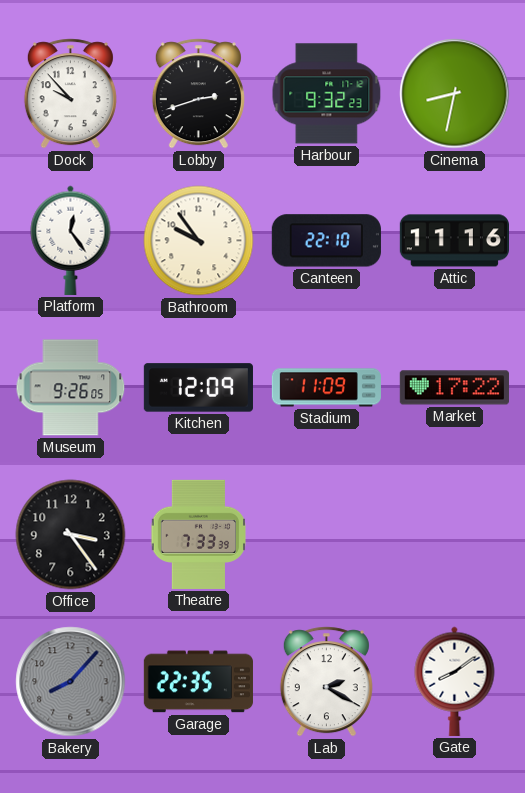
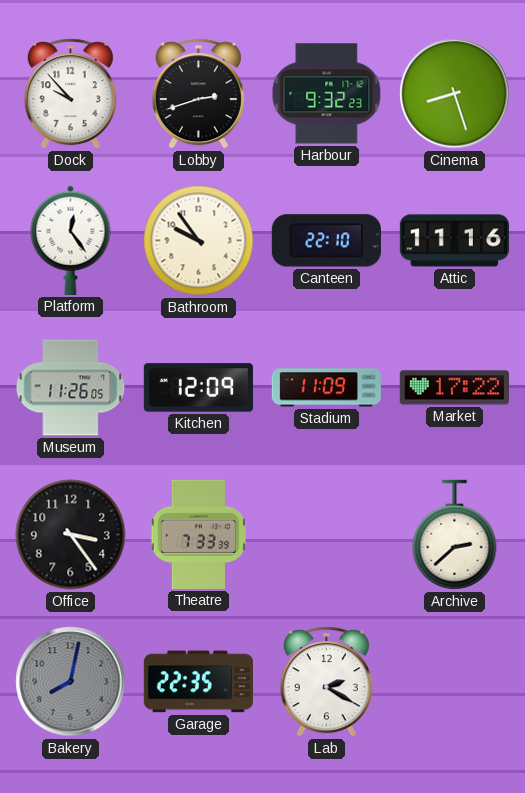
Cinema: 8:32 -> 8:27
Museum: 9:26 -> 11:26
Archive: none -> 2:38
Bakery: 8:07 -> 8:02
Gate: 8:09 -> none
